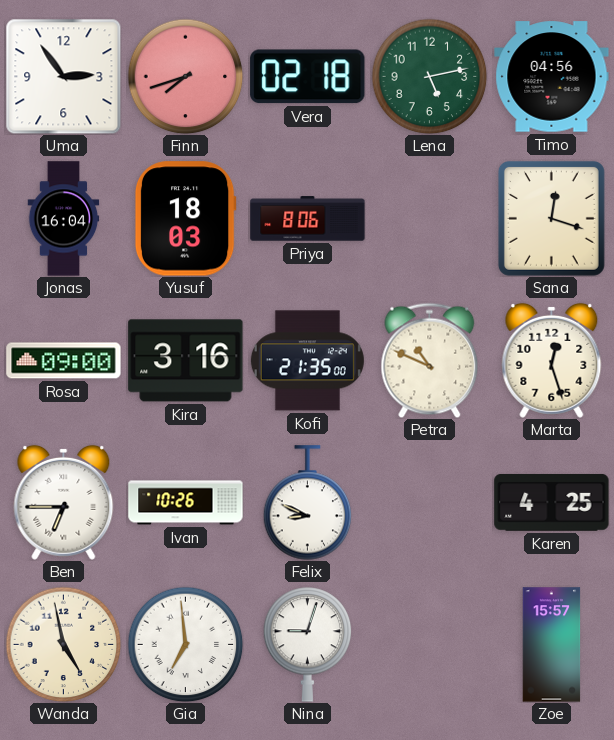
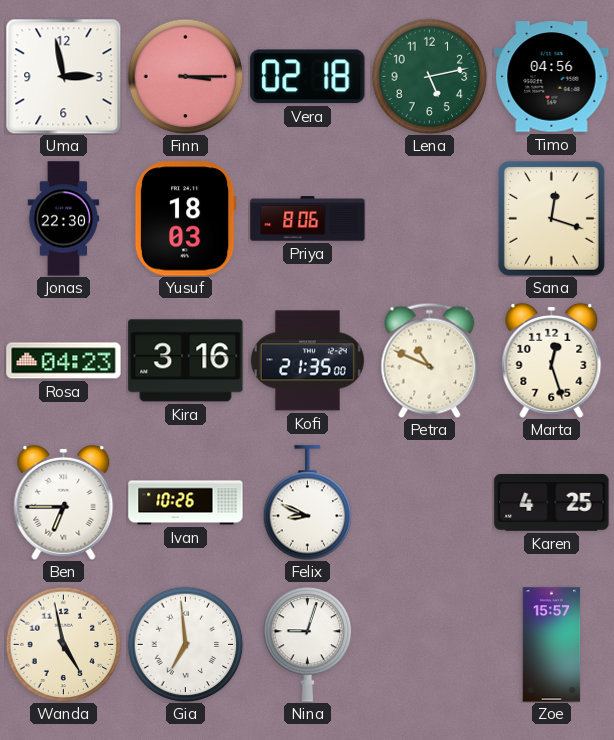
Uma: 2:54 -> 2:58
Finn: 7:42 -> 3:15
Jonas: 16:04 -> 22:30
Rosa: 09:00 -> 04:23
